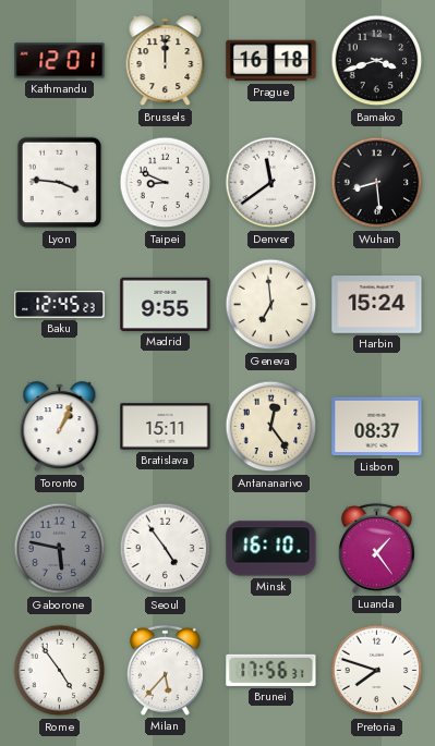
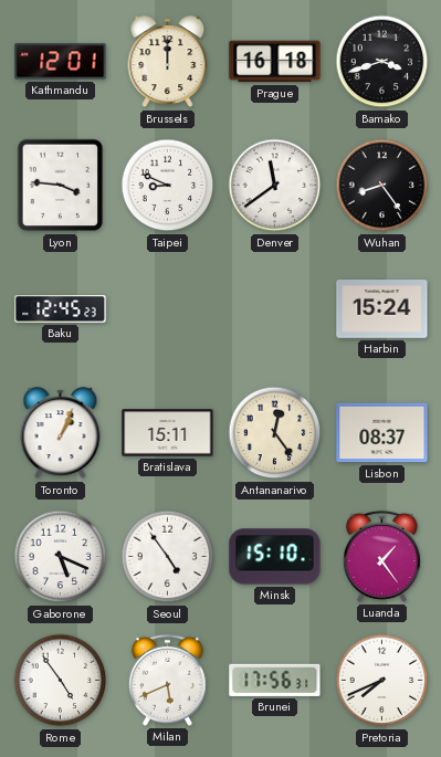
Wuhan: 8:29 -> 8:24
Madrid: 9:55 -> none
Geneva: 6:59 -> none
Gaborone: 5:47 -> 5:19
Gaborone dial: grey -> white
Minsk: 16:10 -> 15:10
Milan: 5:37 -> 5:41
Pretoria: 7:48 -> 7:41
